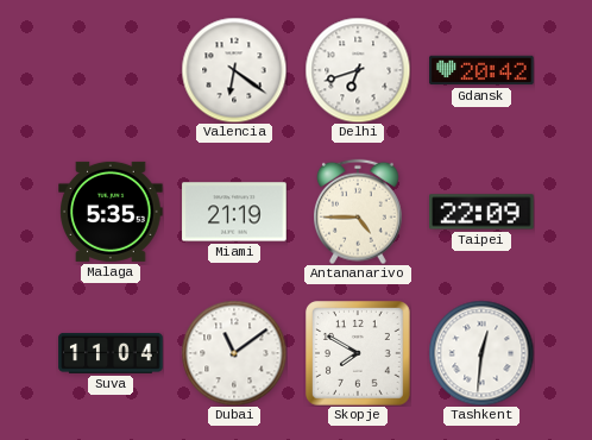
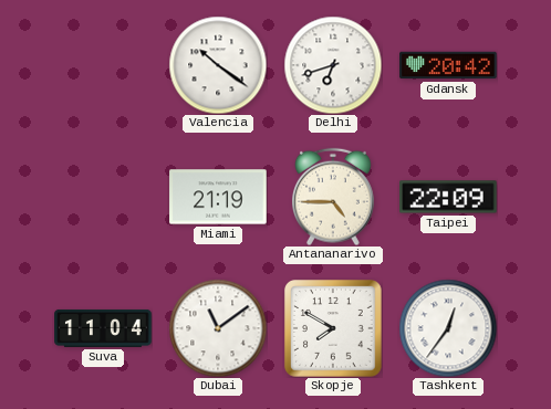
Valencia: 6:21 -> 10:21
Malaga: 5:35 -> none
Tashkent: 12:31 -> 12:36
